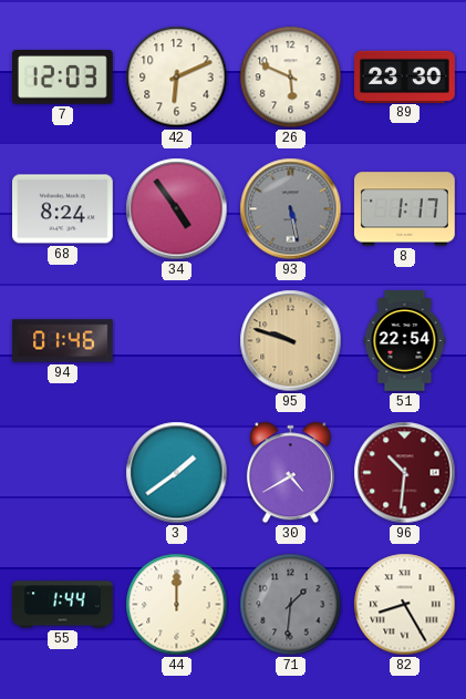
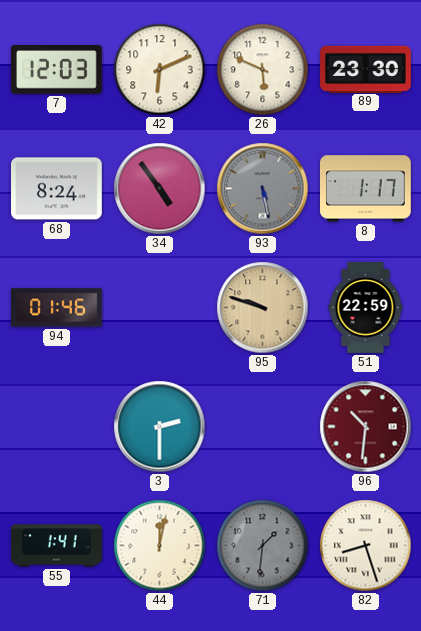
51: 22:54 -> 22:59
3: 1:39 -> 2:30
30: 4:40 -> none
55: 1:44 -> 1:41
44: 12:00 -> 12:02
82: 8:25 -> 8:27
